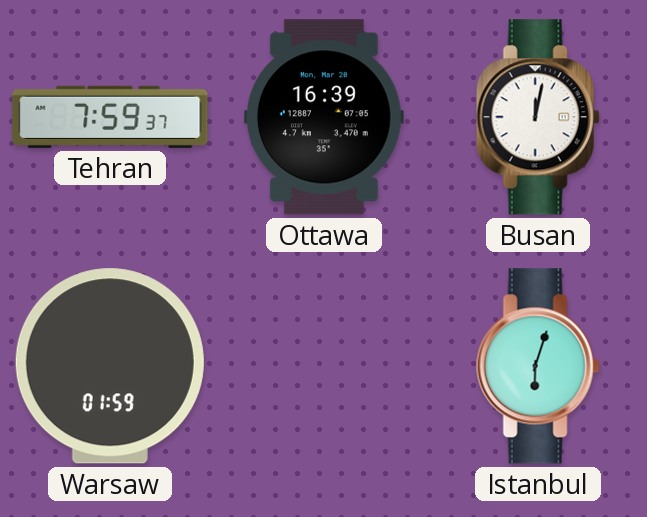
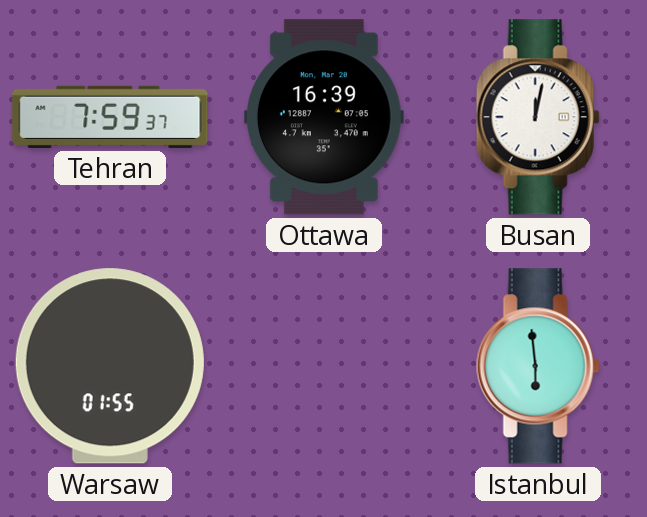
Warsaw: 01:59 -> 01:55
Istanbul: 6:03 -> 5:59
